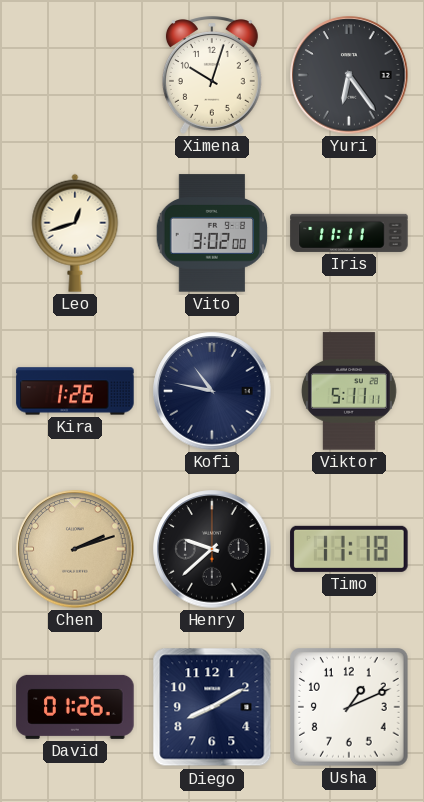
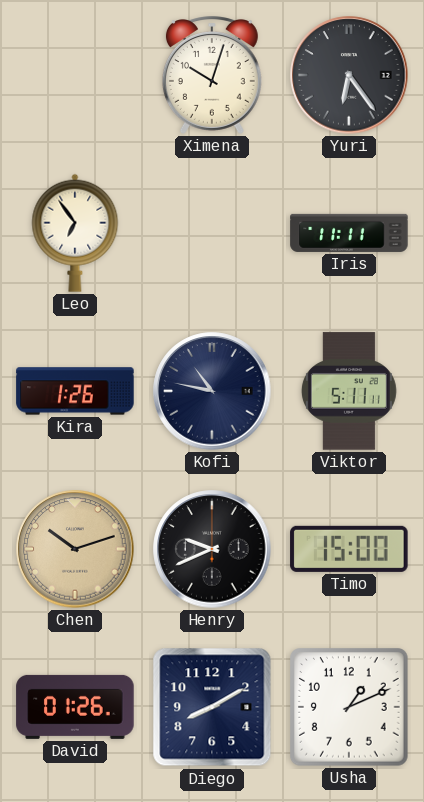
Leo: 12:42 -> 6:54
Vito: 3:02 -> none
Chen: 2:12 -> 10:12
Henry: 9:38 -> 9:41
Timo: 11:18 -> 15:00
